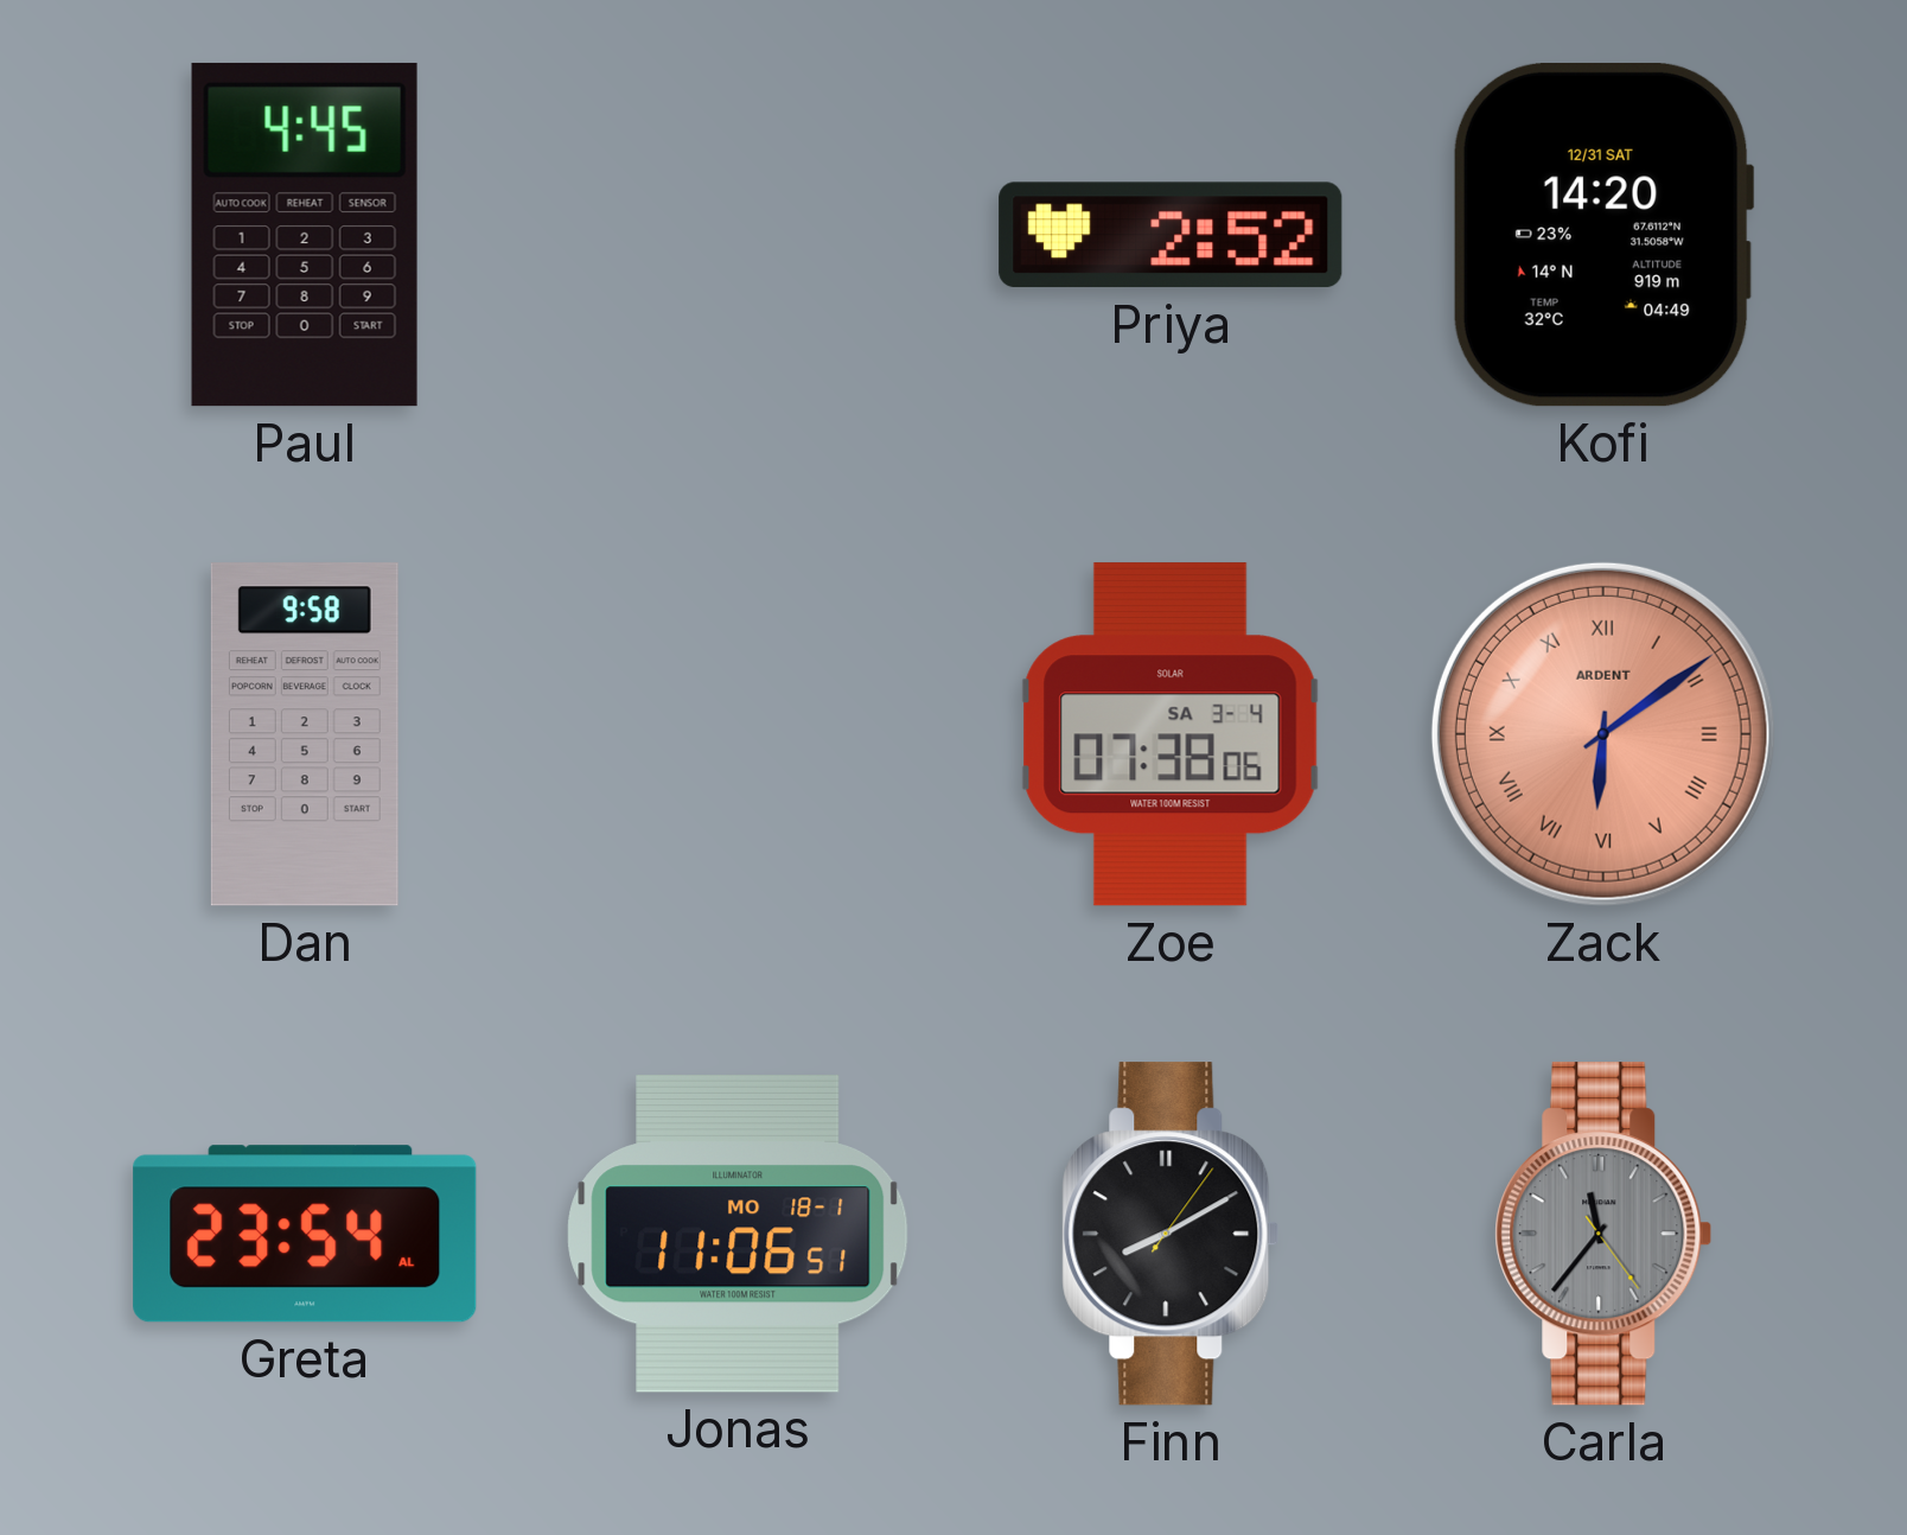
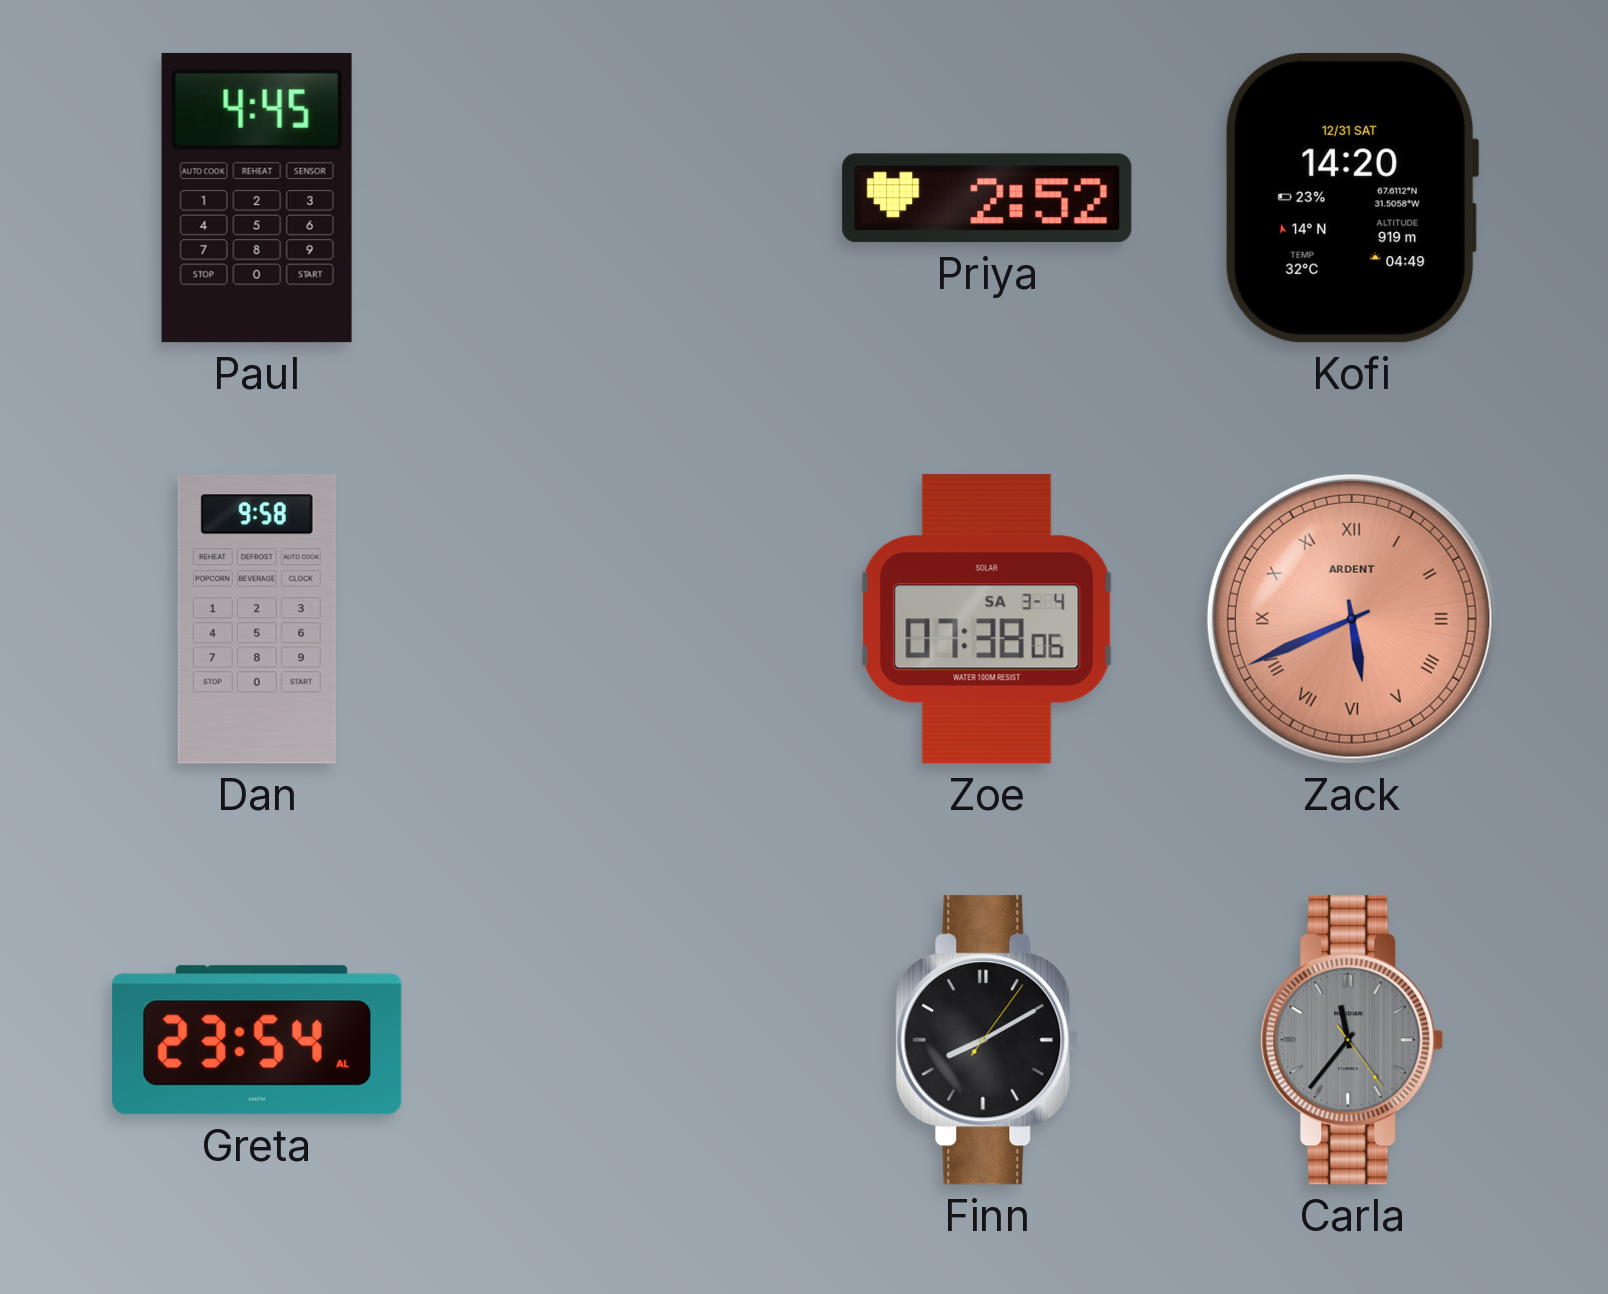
Zack: 6:09 -> 5:41
Jonas: 11:06 -> none
